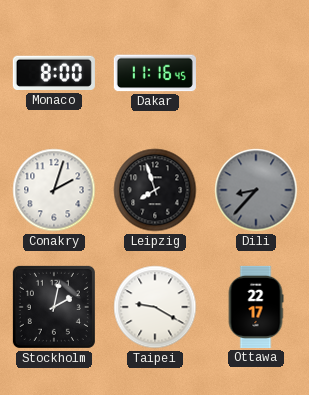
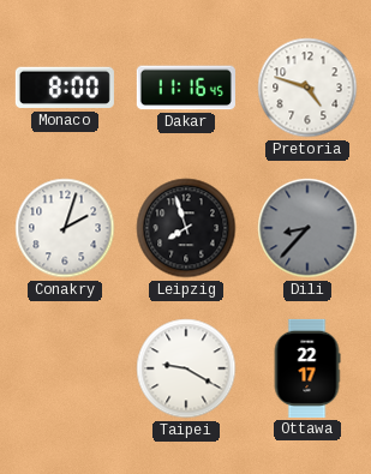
Pretoria: none -> 4:48
Stockholm: 2:02 -> none
